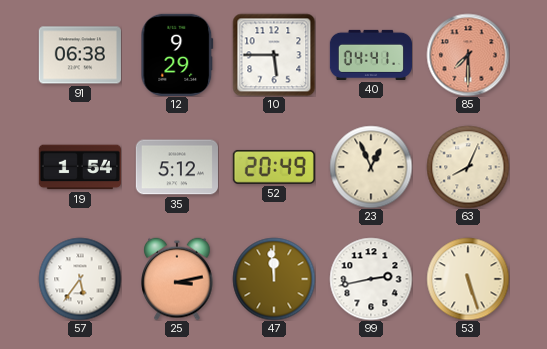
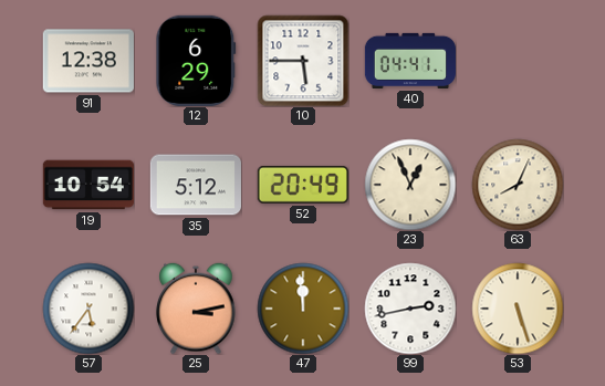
91: 06:38 -> 12:38
12: 9:29 -> 6:29
85: 7:30 -> none
19: 1:54 -> 10:54
